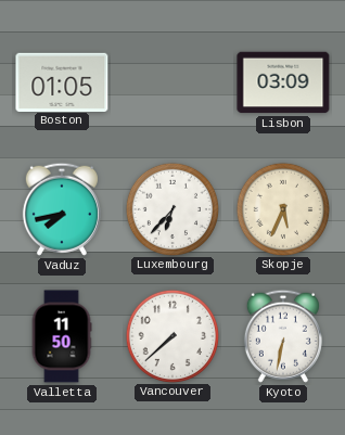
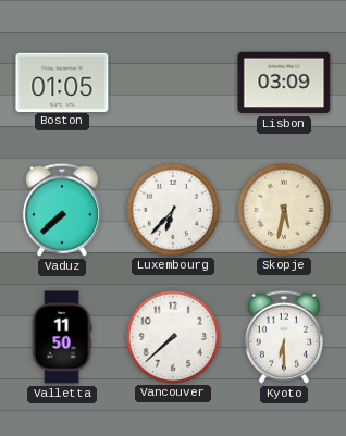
Vaduz: 7:43 -> 7:38
Skopje: 5:34 -> 5:32
Kyoto: 6:32 -> 6:30
